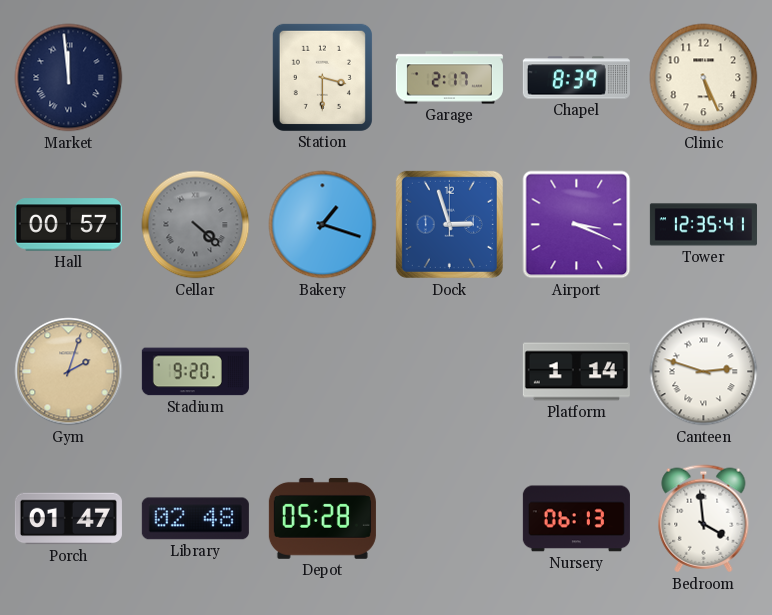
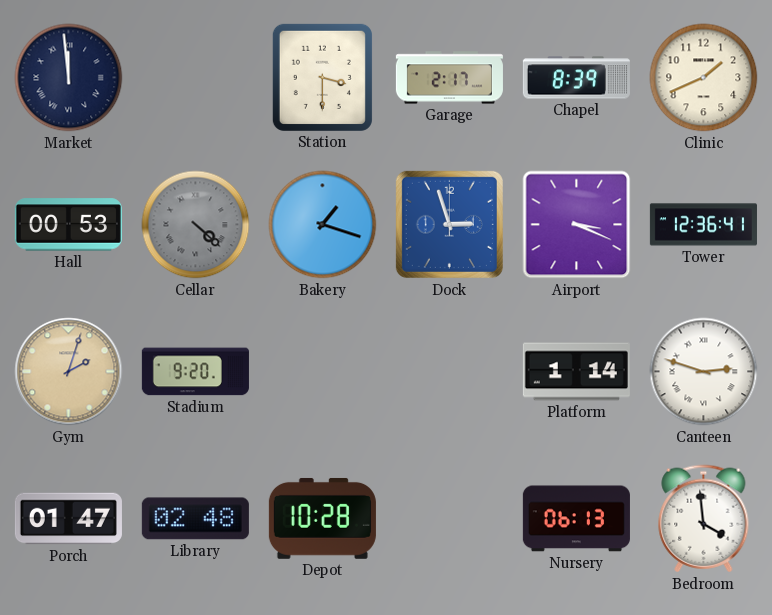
Clinic: 5:26 -> 1:41
Hall: 00:57 -> 00:53
Tower: 12:35 -> 12:36
Depot: 05:28 -> 10:28
